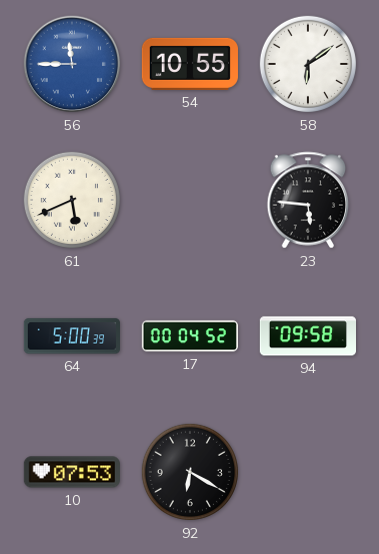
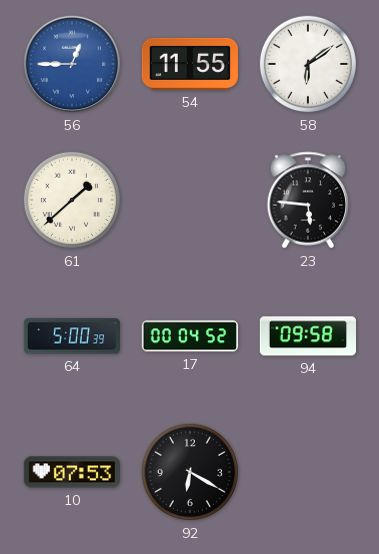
56: 11:45 -> 12:45
54: 10:55 -> 11:55
61: 5:41 -> 1:38
